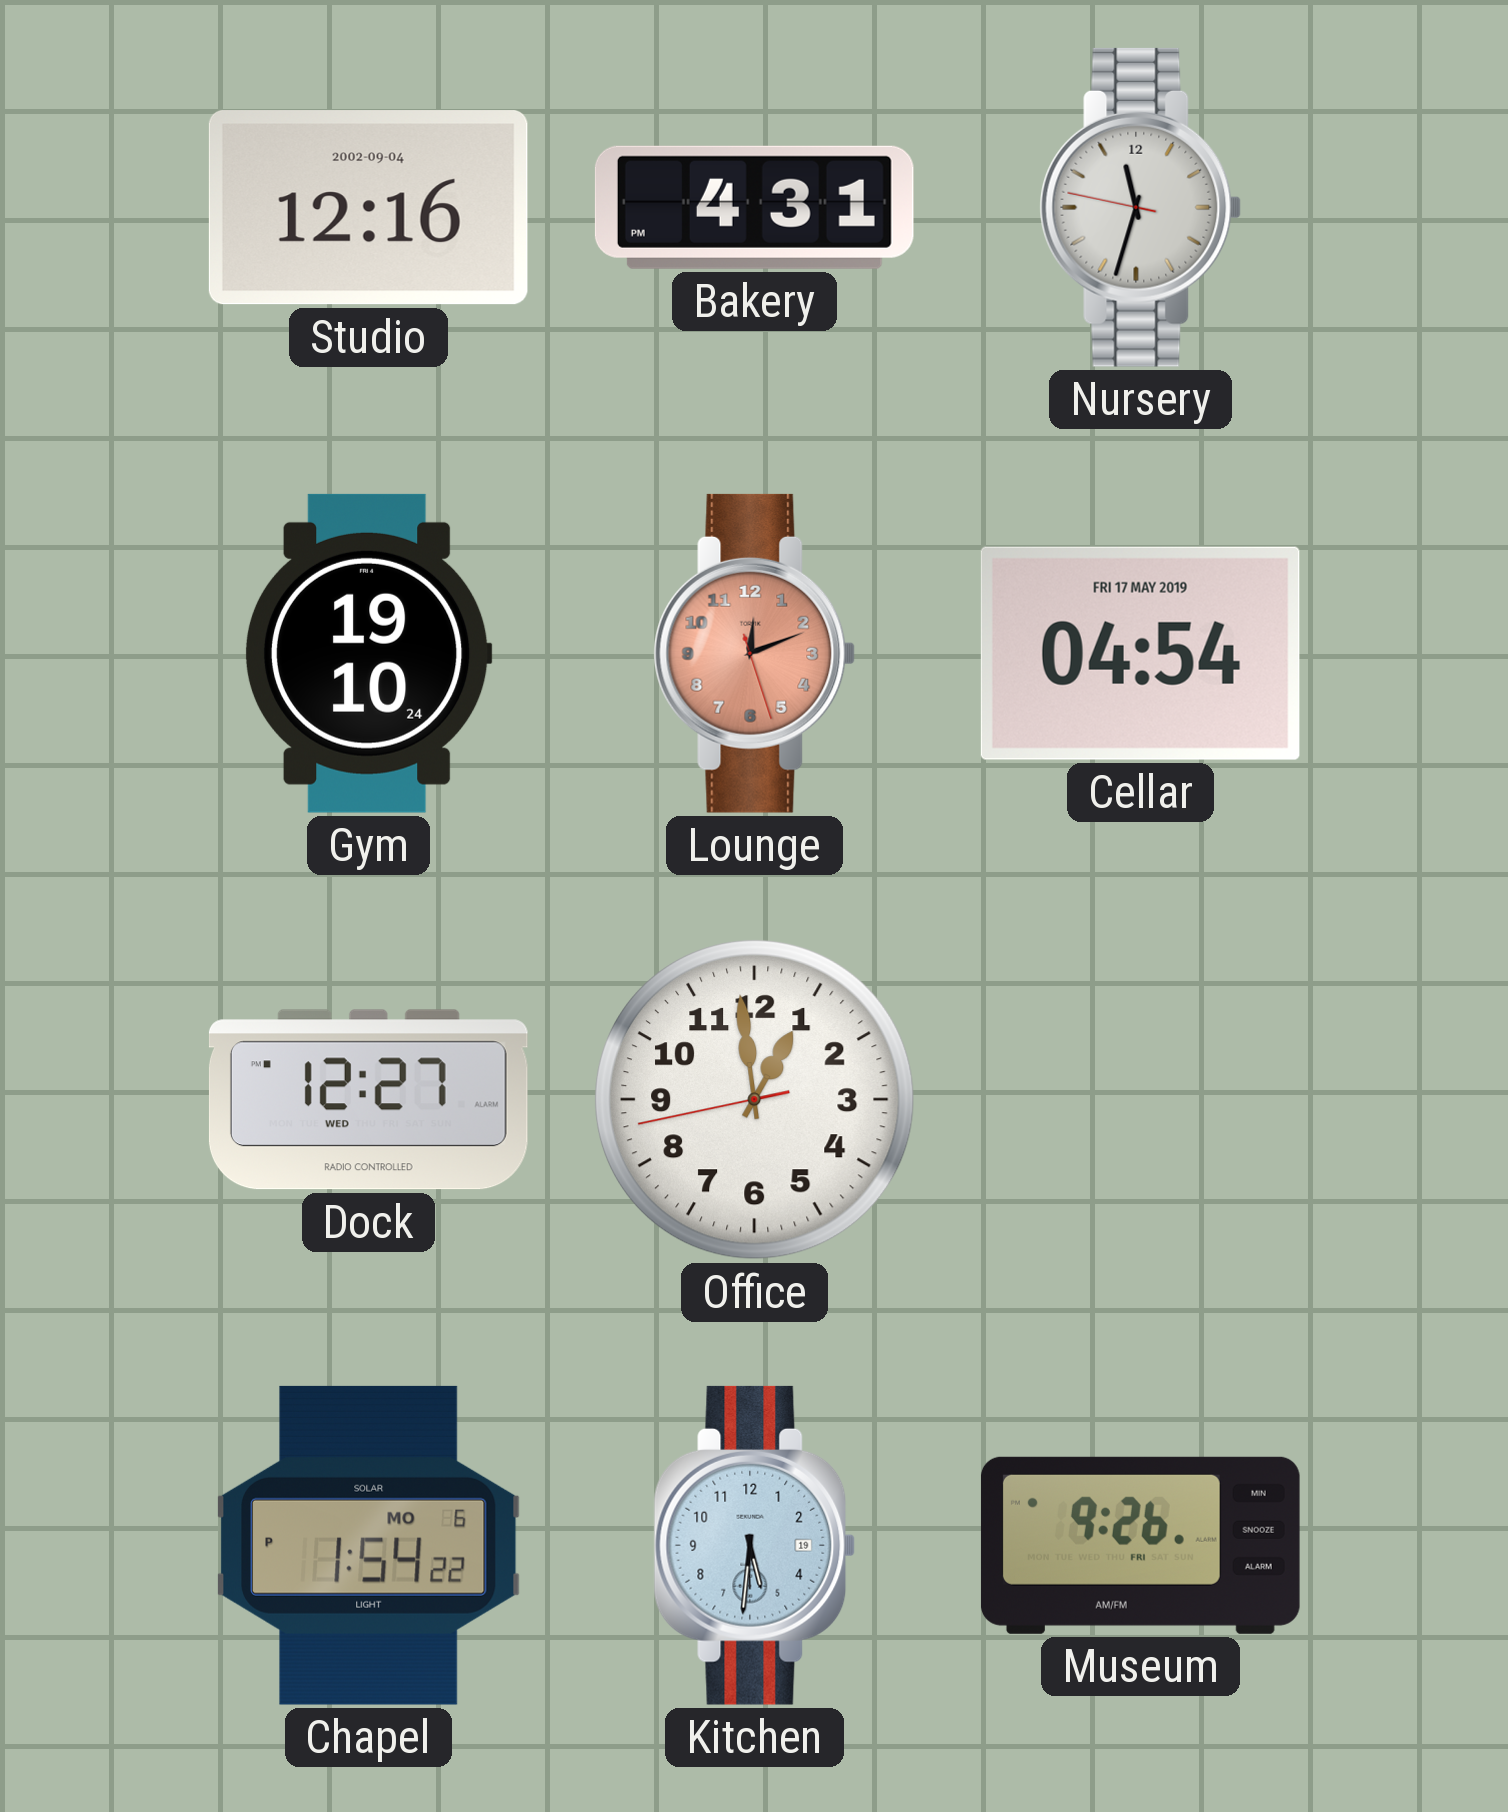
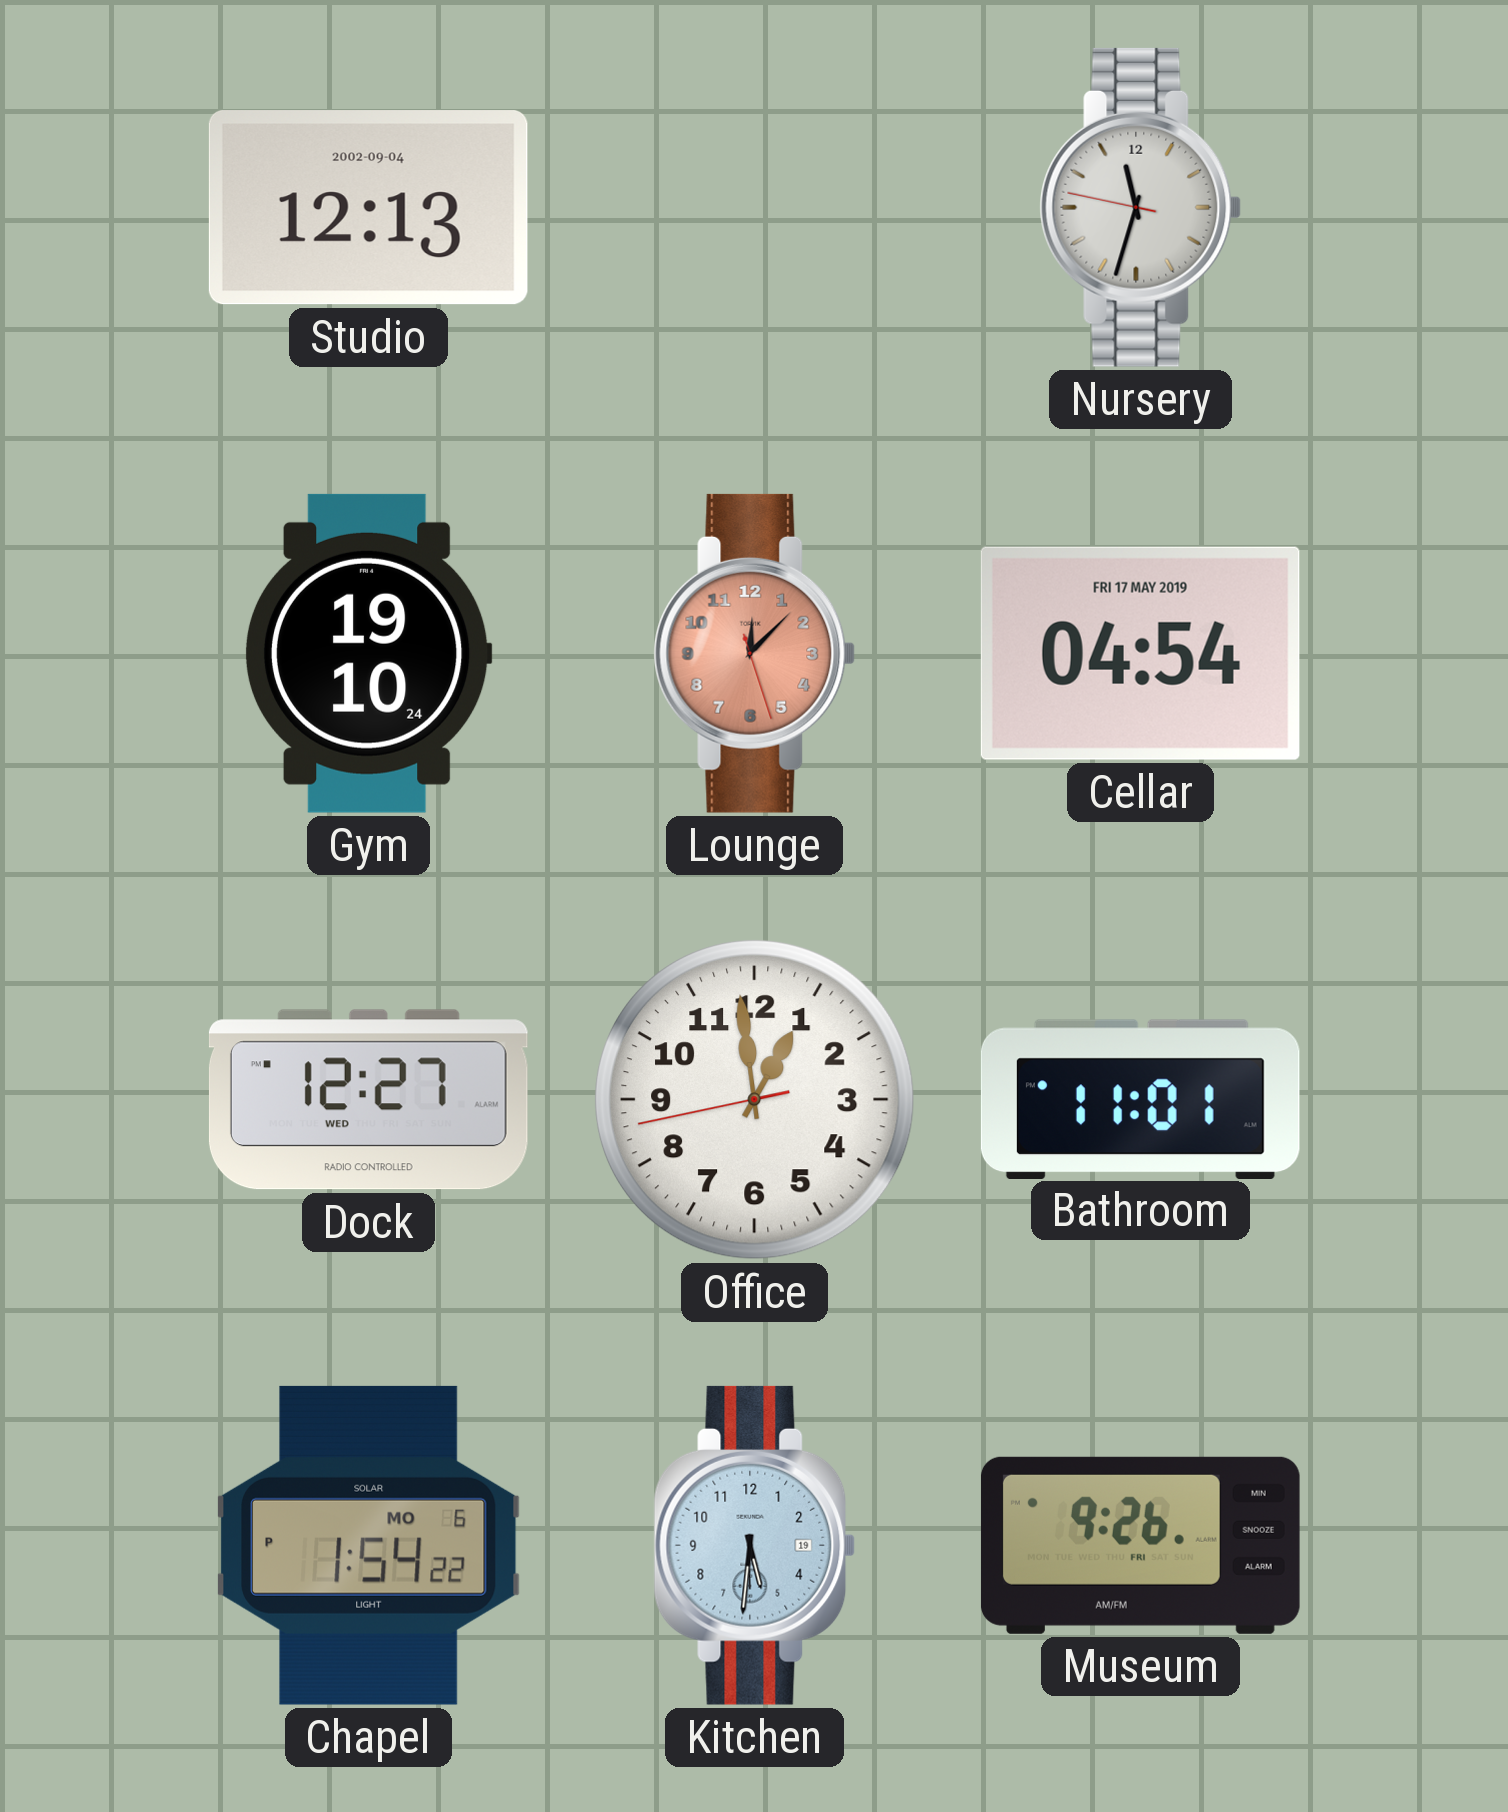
Studio: 12:16 -> 12:13
Bakery: 4:31 -> none
Lounge: 12:11 -> 12:07
Bathroom: none -> 11:01
